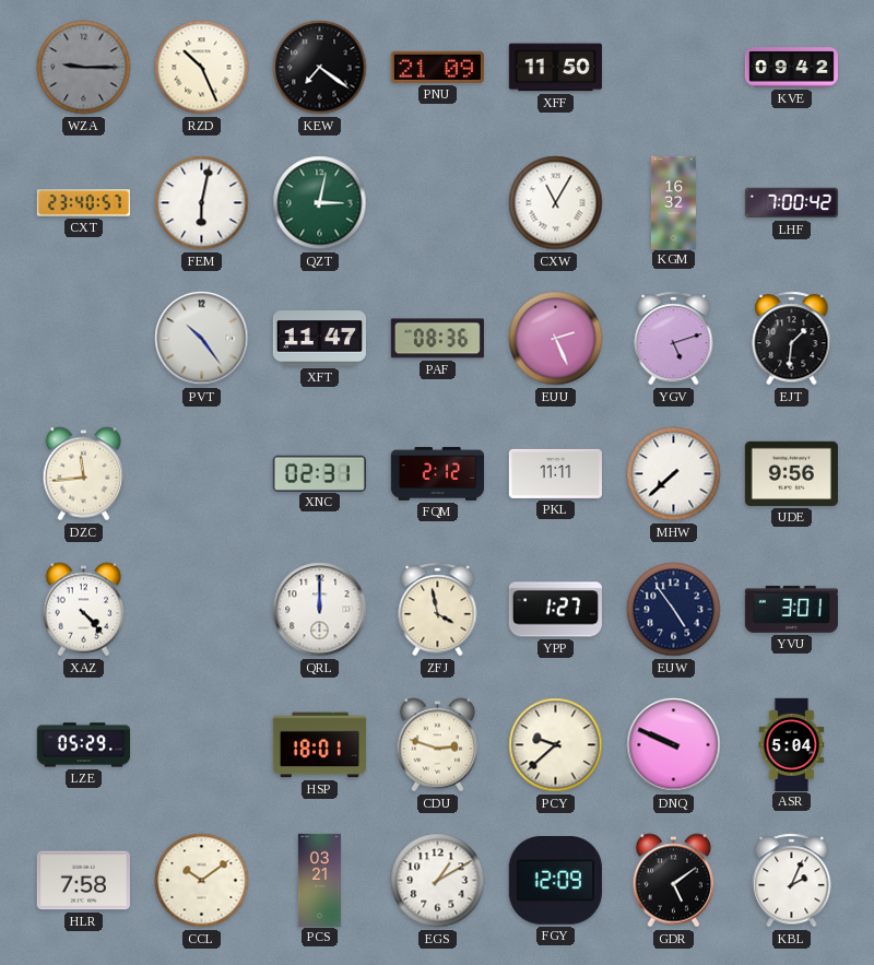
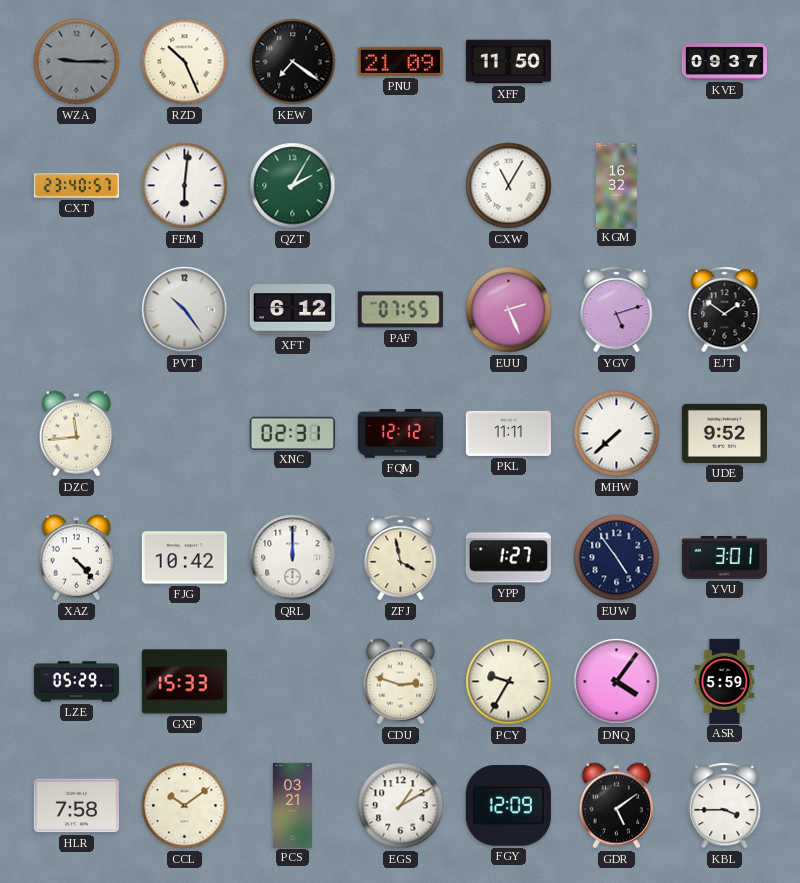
KVE: 09:42 -> 09:37
FEM: 6:02 -> 6:01
QZT: 3:02 -> 2:05
LHF: 7:00 -> none
XFT: 11:47 -> 6:12
PAF: 08:36 -> 07:55
EJT: 1:31 -> 1:51
FQM: 2:12 -> 12:12
UDE: 9:56 -> 9:52
FJG: none -> 10:42
GXP: none -> 15:33
HSP: 18:01 -> none
PCY: 9:38 -> 9:35
DNQ: 9:49 -> 4:06
ASR: 5:04 -> 5:59
KBL: 2:04 -> 3:45
